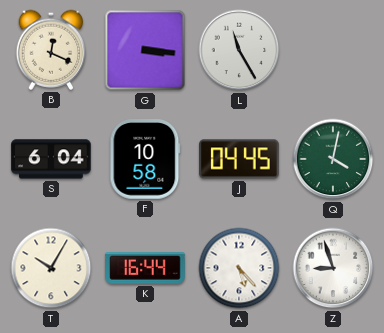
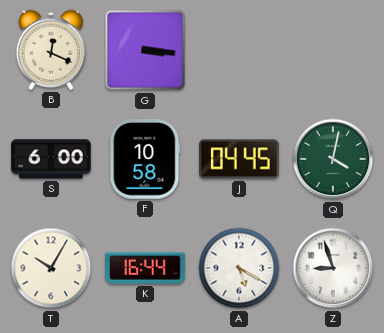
L: 11:25 -> none
S: 6:04 -> 6:00
A: 5:23 -> 5:20
